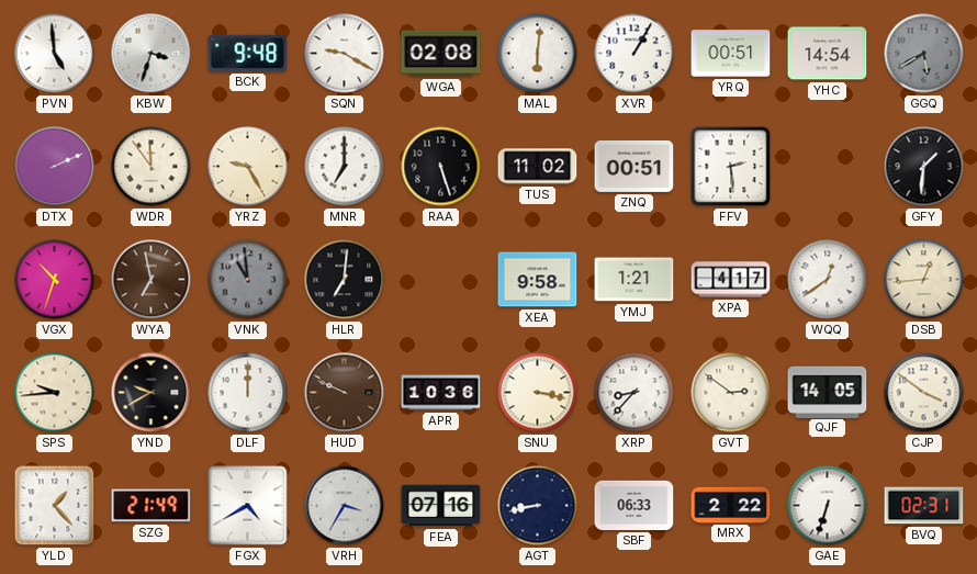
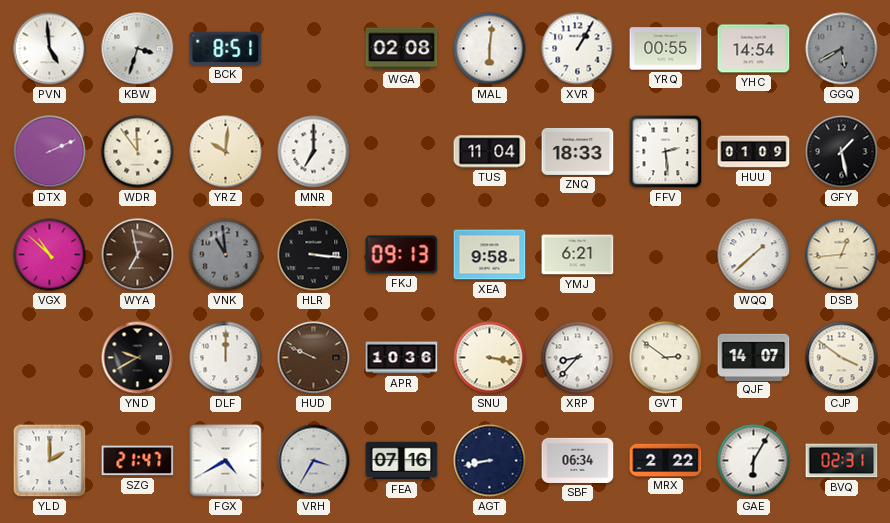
BCK: 9:48 -> 8:51
SQN: 9:20 -> none
YRQ: 00:51 -> 00:55
YRZ: 9:25 -> 10:01
RAA: 5:27 -> none
TUS: 11:02 -> 11:04
ZNQ: 00:51 -> 18:33
HUU: none -> 01:09
GFY: 1:31 -> 1:28
VGX: 10:33 -> 10:52
HLR: 7:01 -> 3:16
FKJ: none -> 09:13
YMJ: 1:21 -> 6:21
XPA: 4:17 -> none
WQQ: 12:39 -> 1:38
SPS: 9:44 -> none
QJF: 14:05 -> 14:07
YLD: 1:23 -> 2:00
SZG: 21:49 -> 21:47
SBF: 06:33 -> 06:34
GAE: 6:33 -> 6:05
